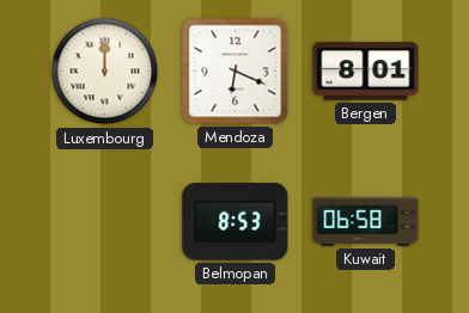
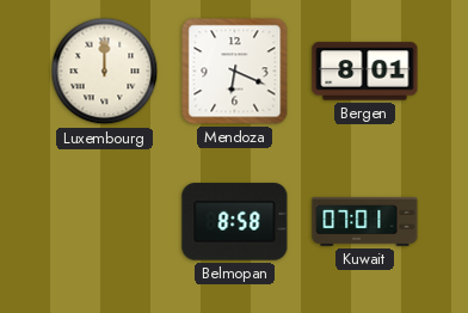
Belmopan: 8:53 -> 8:58
Kuwait: 06:58 -> 07:01
